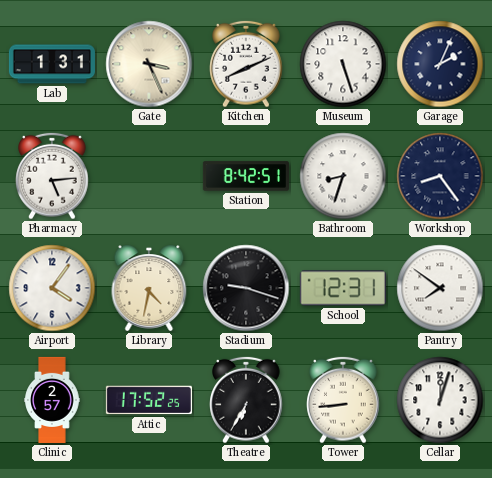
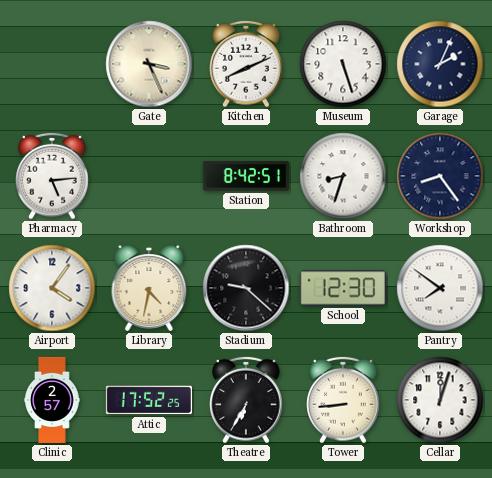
Lab: 1:31 -> none
Stadium: 9:18 -> 9:22
School: 12:31 -> 12:30
